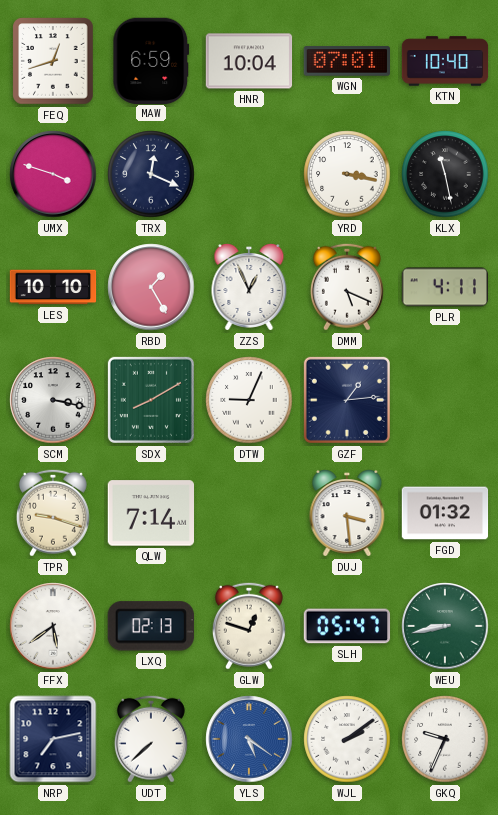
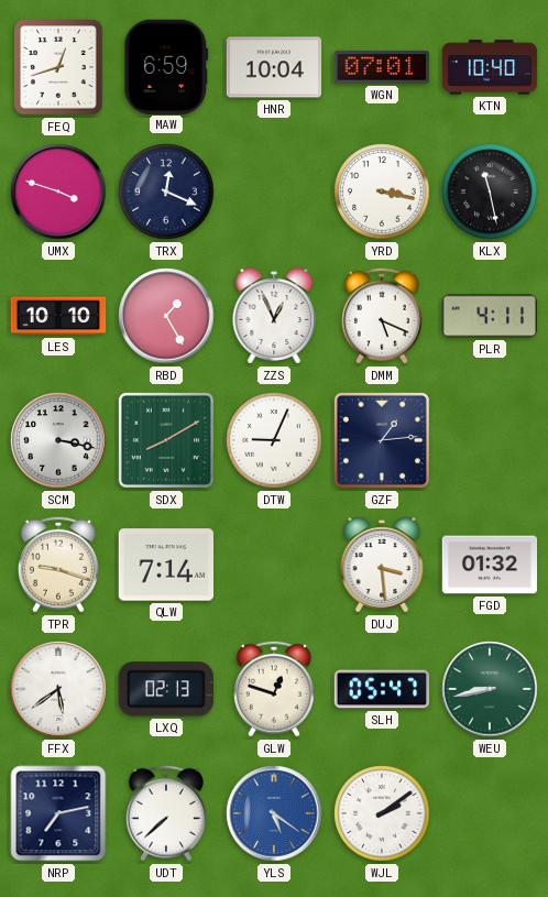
GKQ: 9:34 -> none
